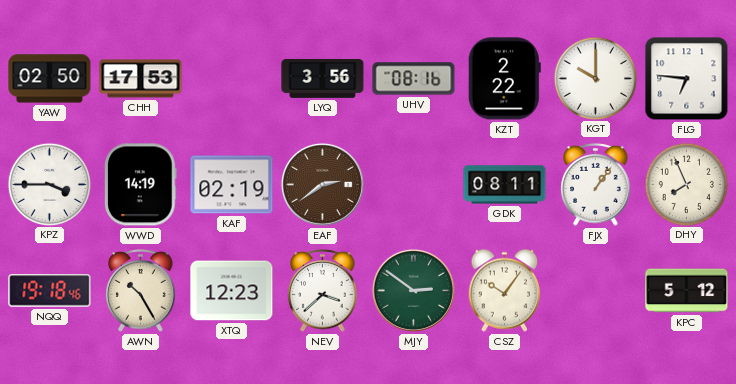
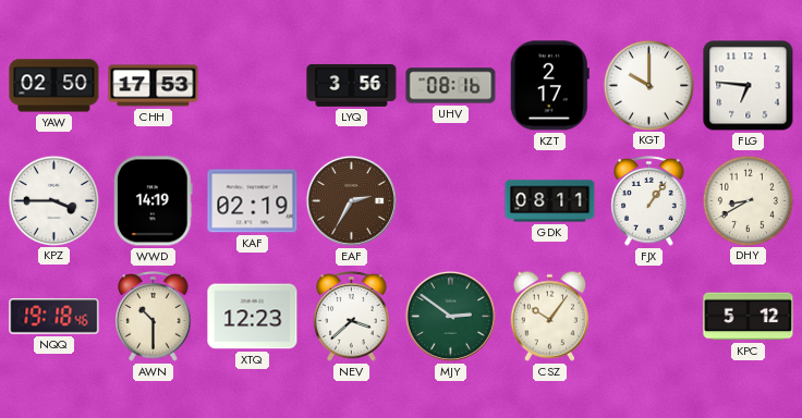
KZT: 2:22 -> 2:17
EAF: 2:39 -> 2:35
DHY: 7:56 -> 8:40
AWN: 10:25 -> 10:30
